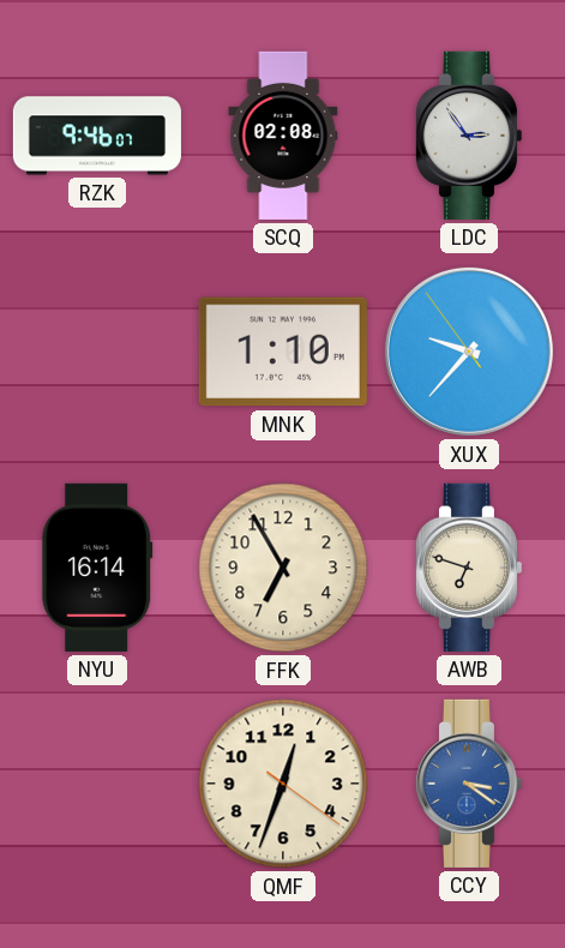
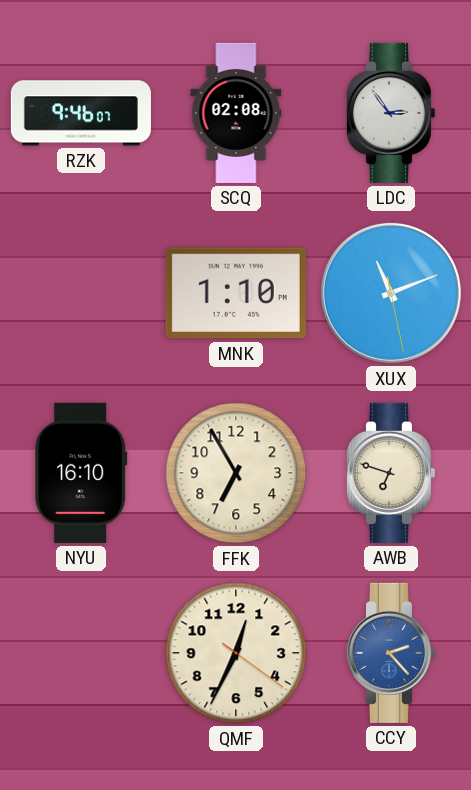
XUX: 9:36 -> 11:11
NYU: 16:14 -> 16:10
QMF: 12:33 -> 12:34
CCY: 3:21 -> 2:23
